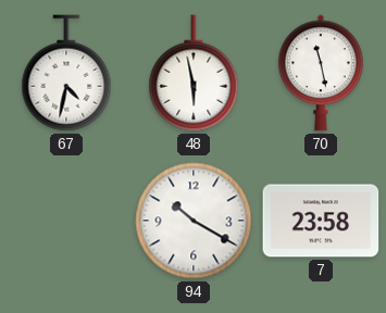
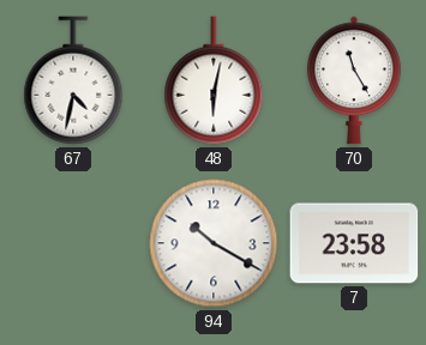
48: 5:58 -> 6:02
70: 11:28 -> 11:25
